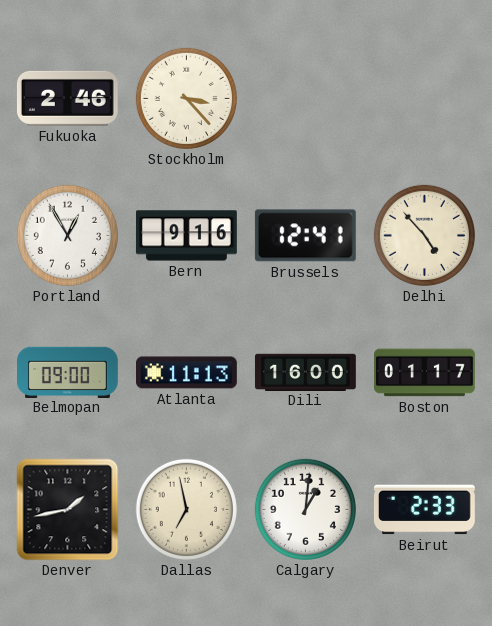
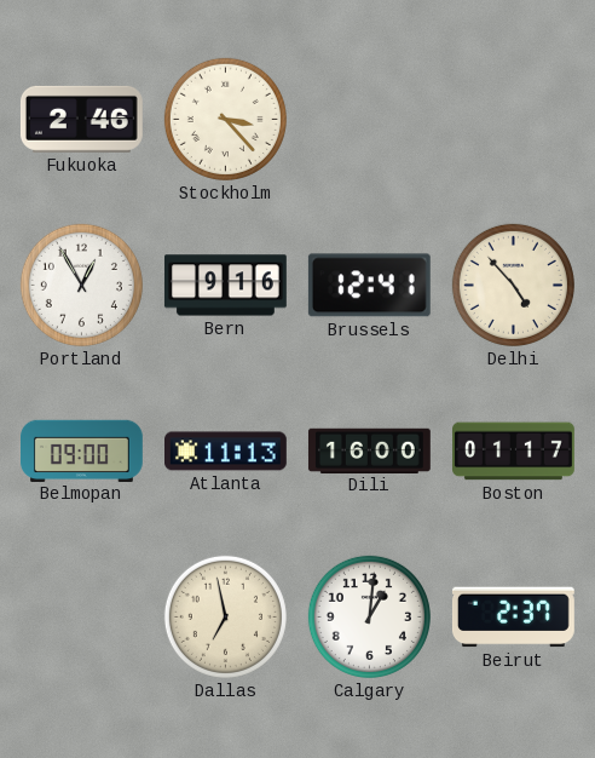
Denver: 1:43 -> none
Beirut: 2:33 -> 2:37
